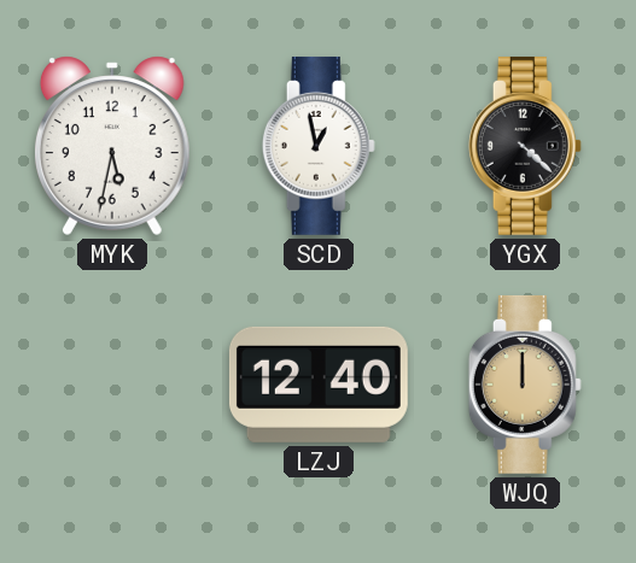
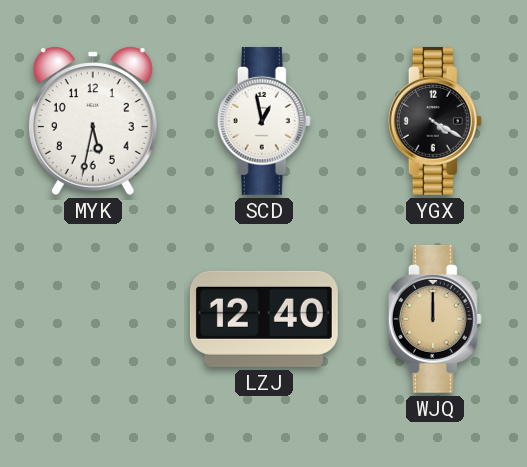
YGX: 4:22 -> 4:20
